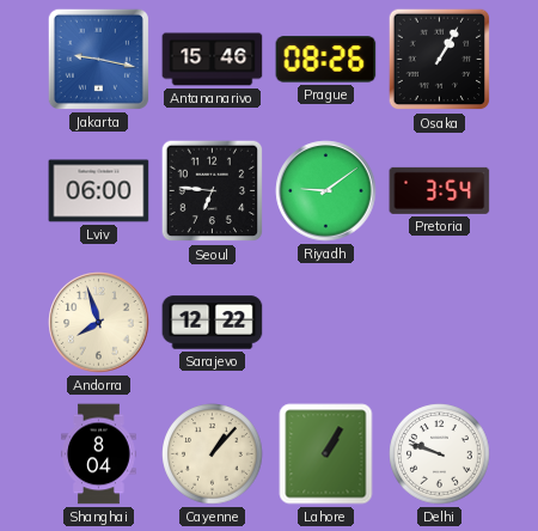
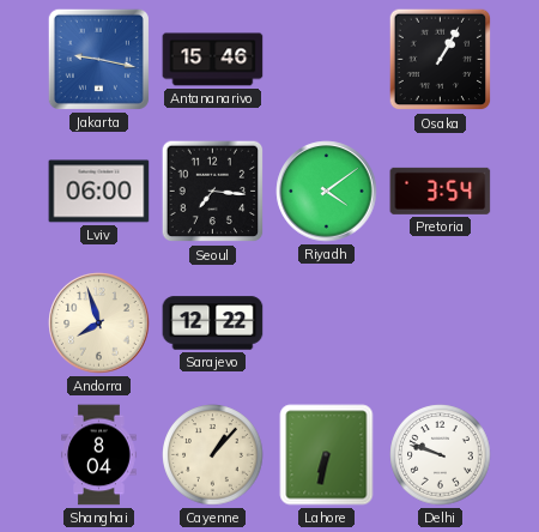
Prague: 08:26 -> none
Seoul: 6:46 -> 7:16
Riyadh: 9:09 -> 4:09
Lahore: 1:05 -> 6:32
